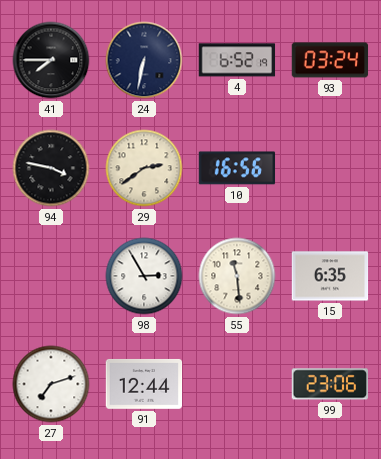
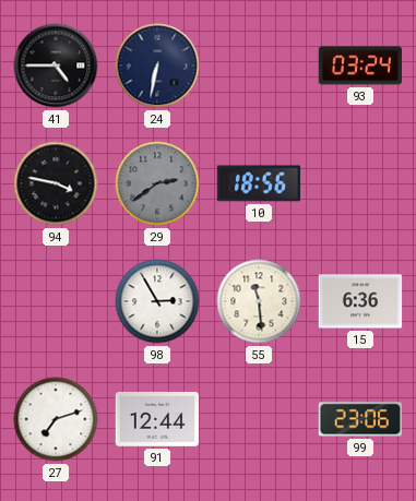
41: 7:45 -> 4:45
4: 6:52 -> none
29 dial: cream -> grey
10: 16:56 -> 18:56
15: 6:35 -> 6:36
